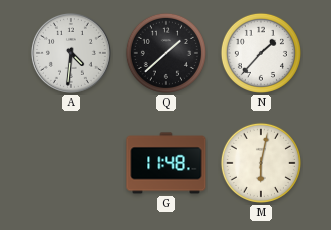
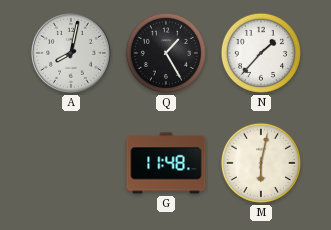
A: 4:31 -> 8:02
Q: 1:38 -> 1:25
